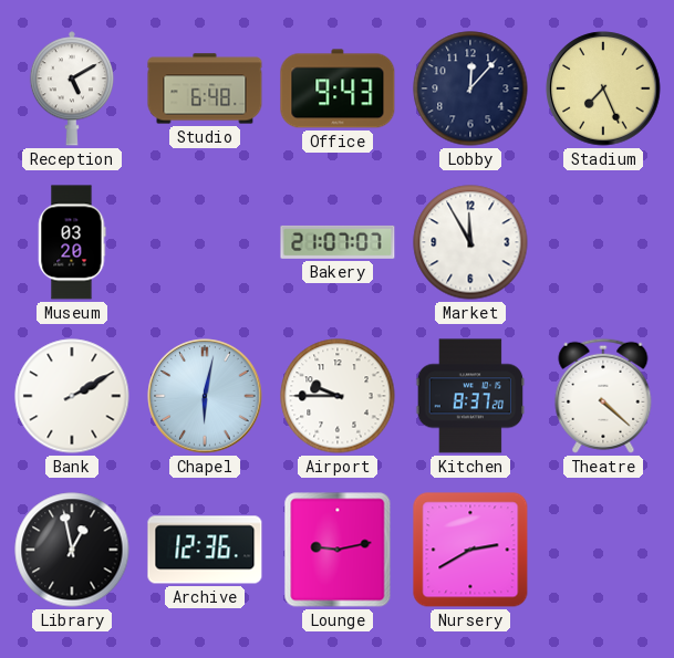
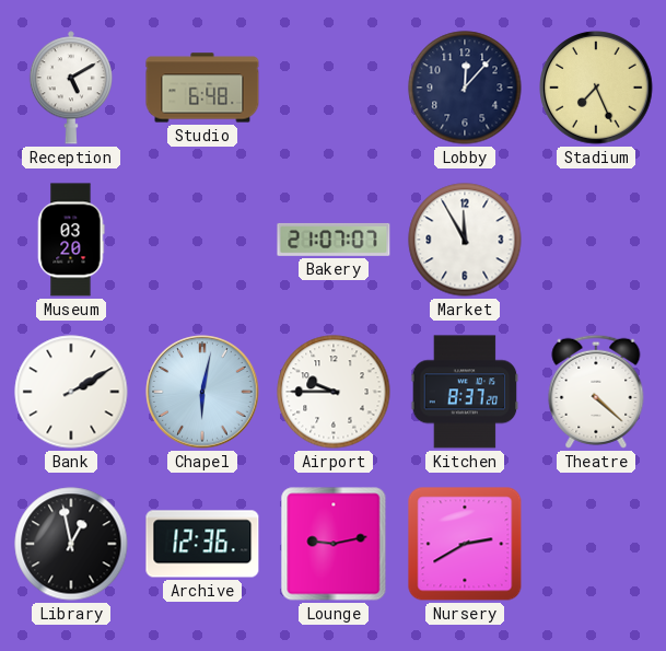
Office: 9:43 -> none
